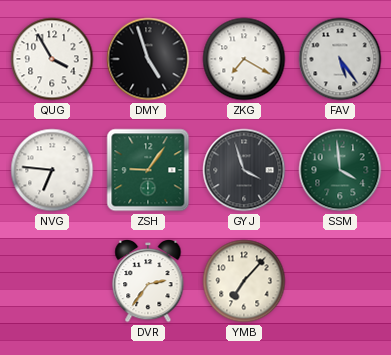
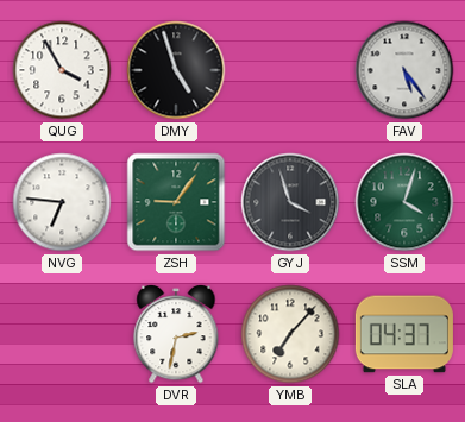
ZKG: 7:20 -> none
SSM: 3:59 -> 4:03
DVR: 2:36 -> 2:32
SLA: none -> 04:37
